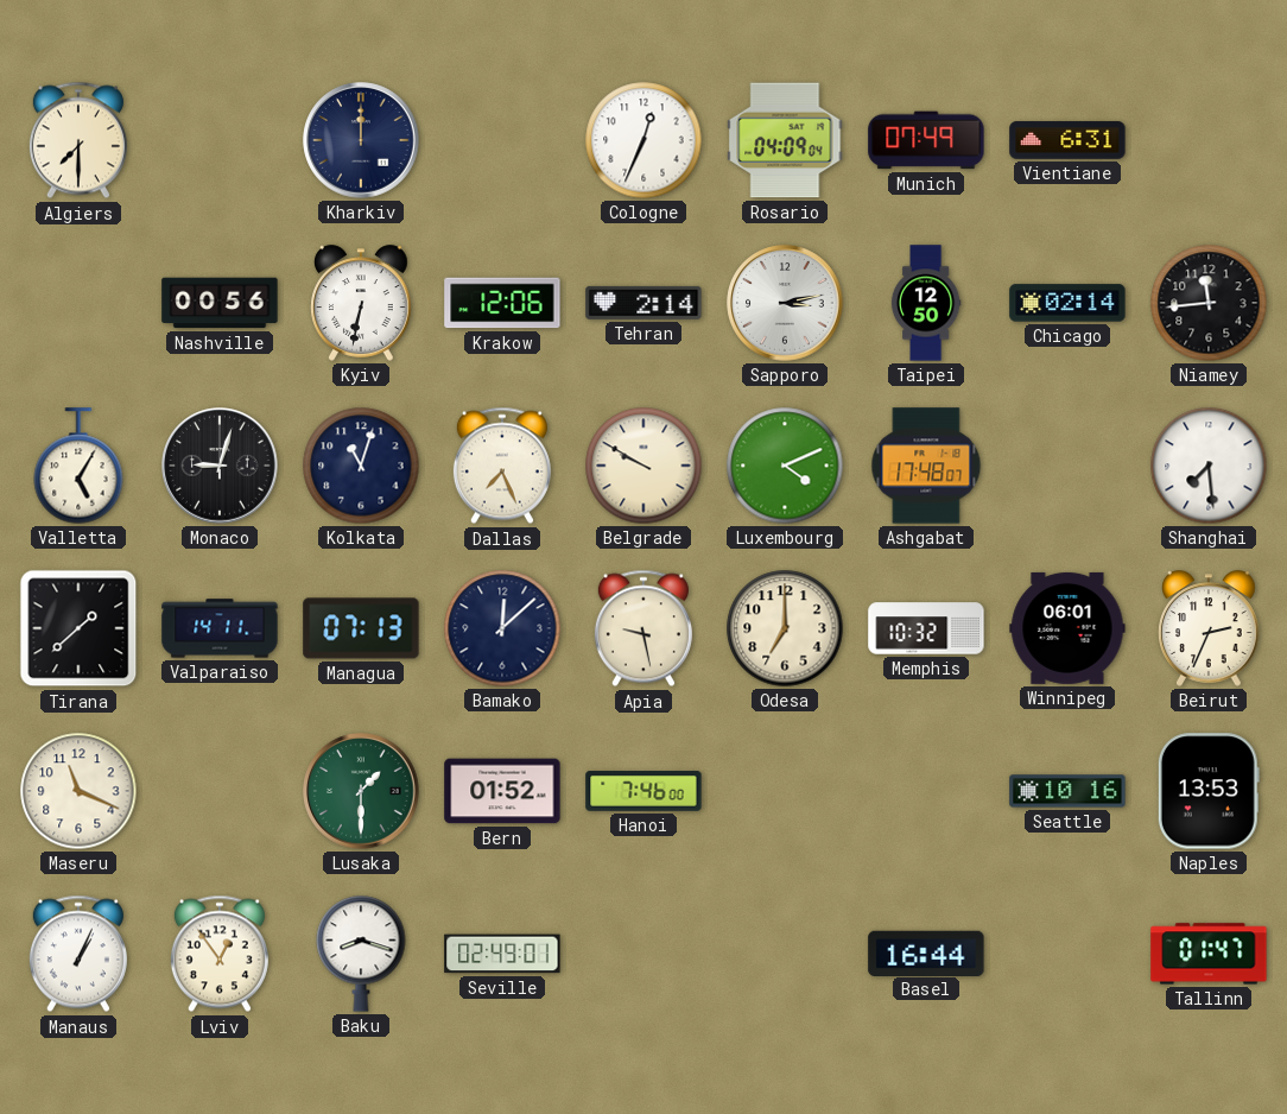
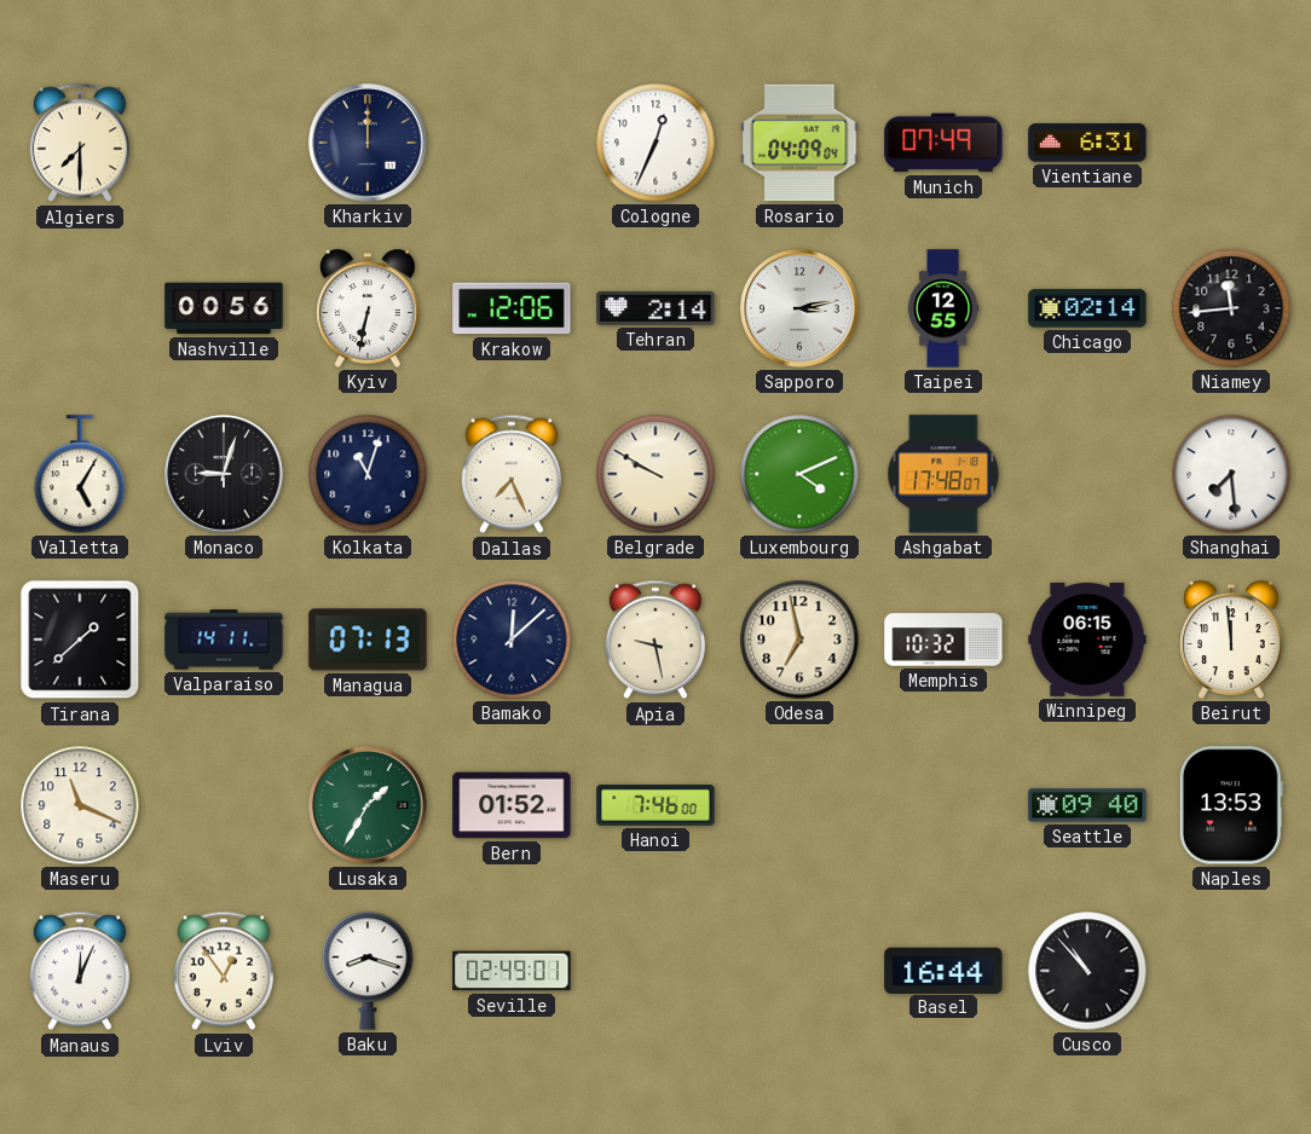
Taipei: 12:50 -> 12:55
Odesa: 7:00 -> 6:58
Winnipeg: 06:01 -> 06:15
Beirut: 2:34 -> 11:59
Lusaka: 1:30 -> 1:35
Seattle: 10:16 -> 09:40
Manaus: 1:04 -> 12:04
Cusco: none -> 10:53
Tallinn: 01:47 -> none
